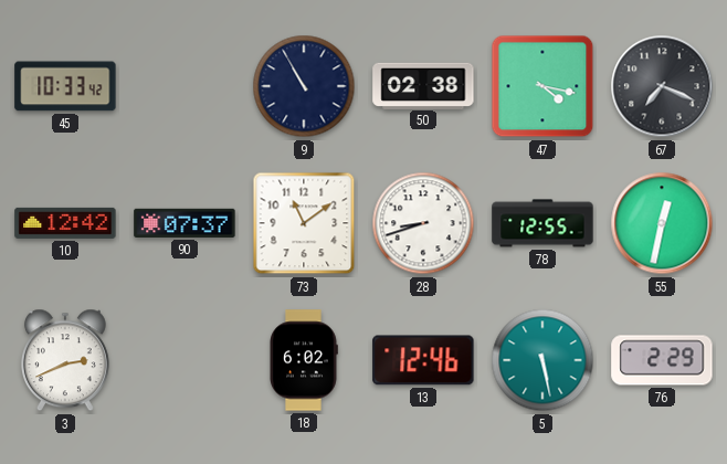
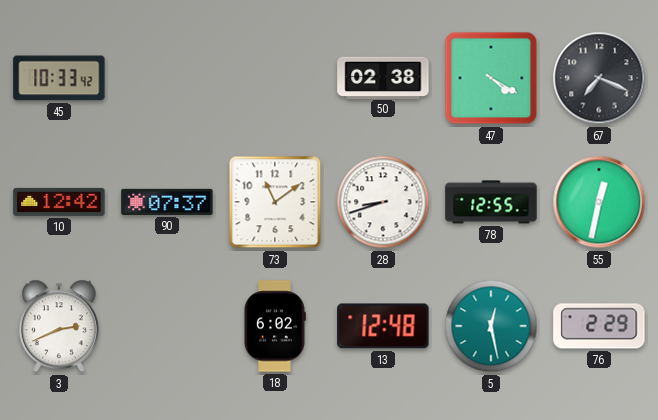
9: 10:55 -> none
47: 4:17 -> 4:20
13: 12:46 -> 12:48
5: 5:28 -> 12:28
